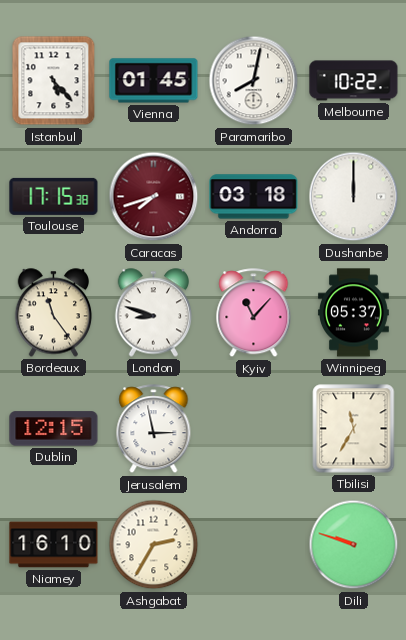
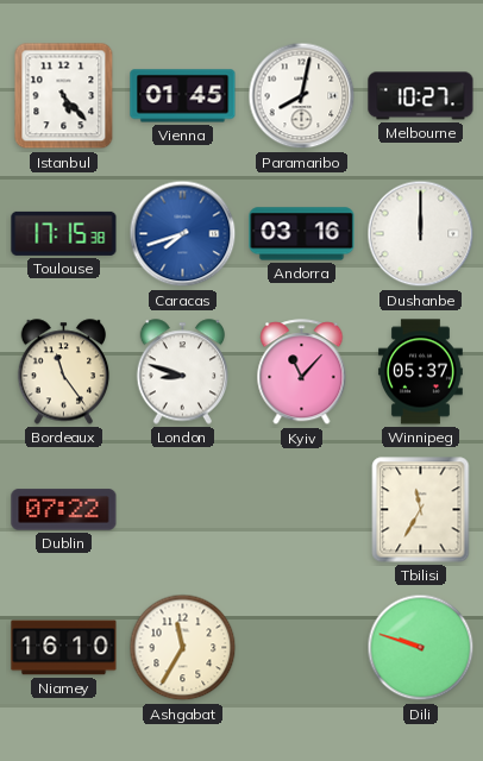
Melbourne: 10:22 -> 10:27
Caracas dial: burgundy -> blue
Andorra: 03:18 -> 03:16
Dublin: 12:15 -> 07:22
Jerusalem: 2:58 -> none
Ashgabat: 2:35 -> 11:35
